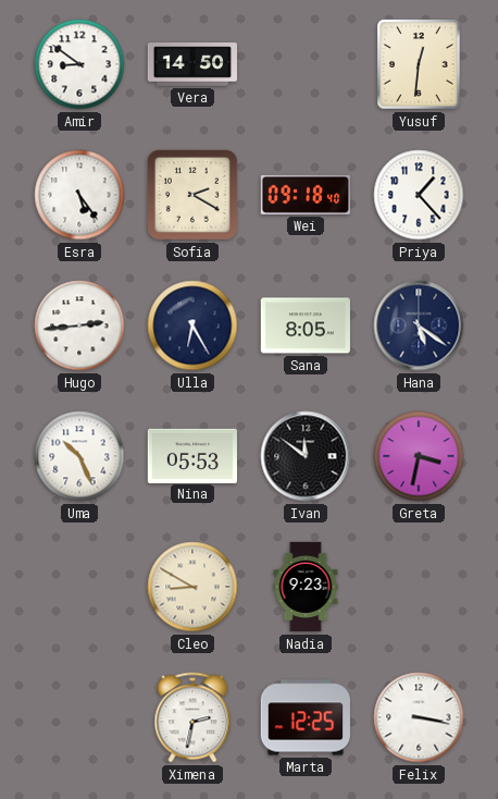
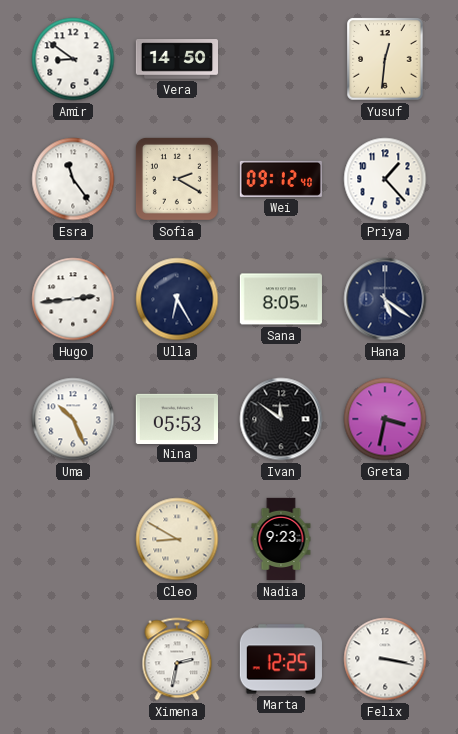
Esra: 5:24 -> 11:24
Wei: 09:18 -> 09:12
